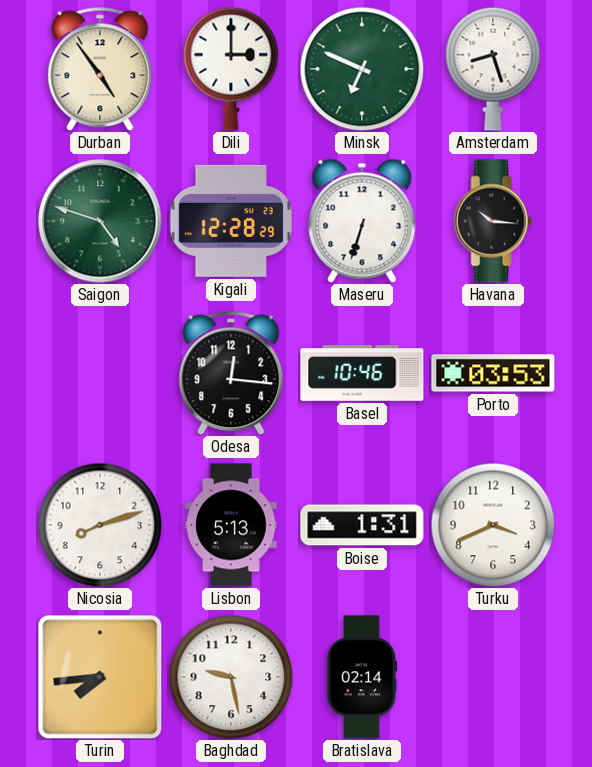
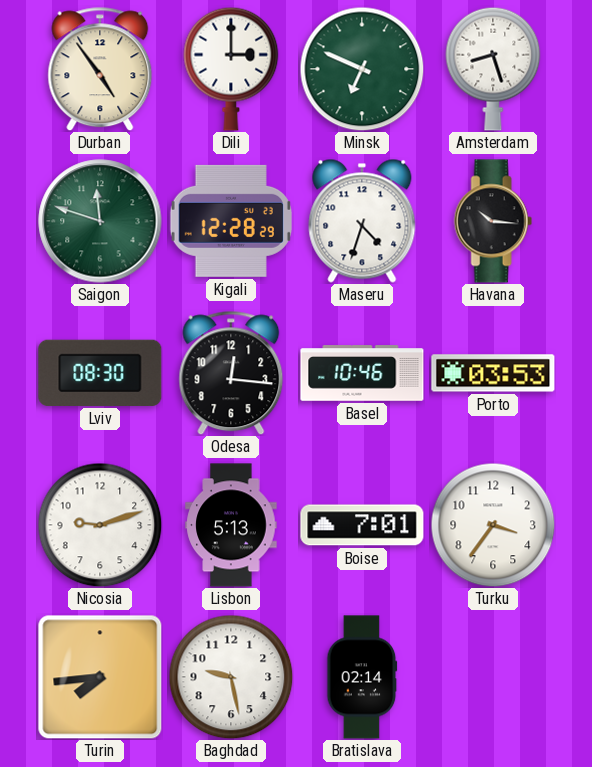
Saigon: 4:48 -> 11:48
Maseru: 6:33 -> 4:33
Lviv: none -> 08:30
Nicosia: 8:12 -> 9:12
Boise: 1:31 -> 7:01
Turku: 3:41 -> 3:36
